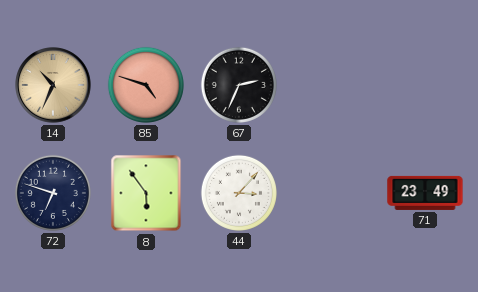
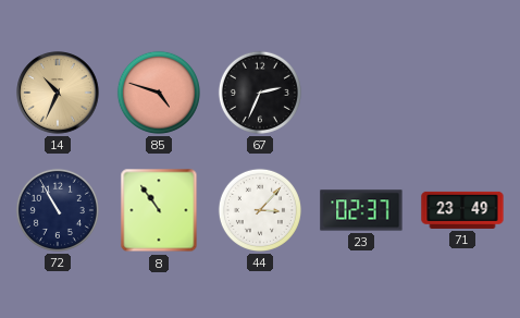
72: 6:48 -> 10:55
8: 5:54 -> 10:54
23: none -> 02:37
